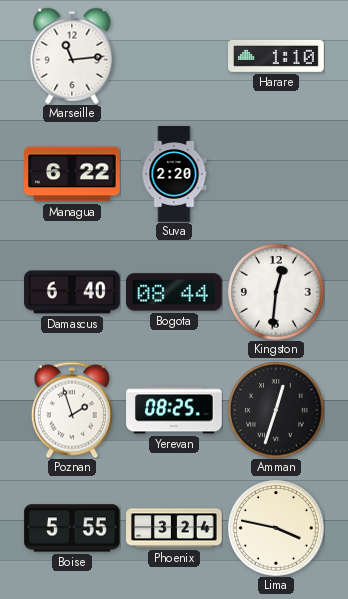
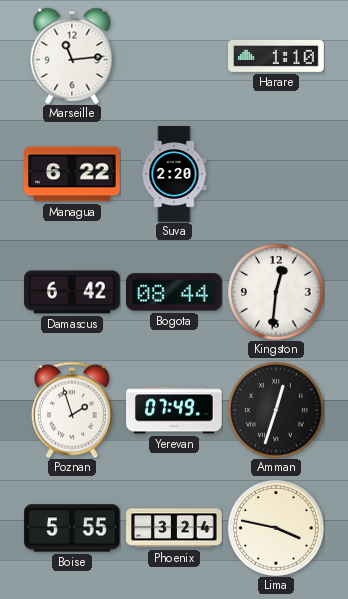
Damascus: 6:40 -> 6:42
Yerevan: 08:25 -> 07:49
